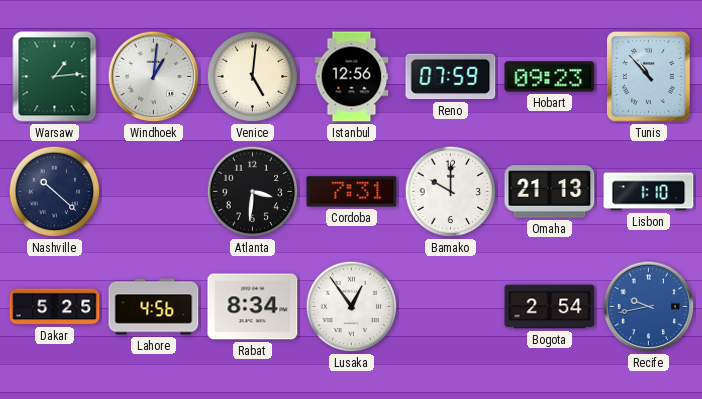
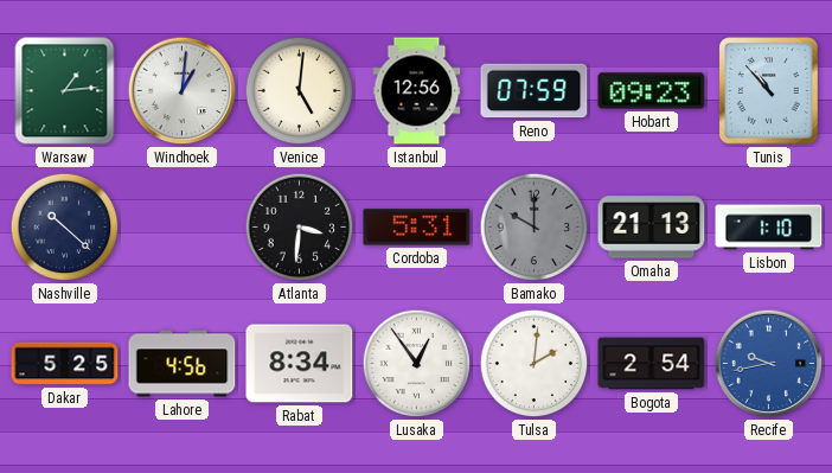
Cordoba: 7:31 -> 5:31
Bamako dial: white -> grey
Tulsa: none -> 2:01
